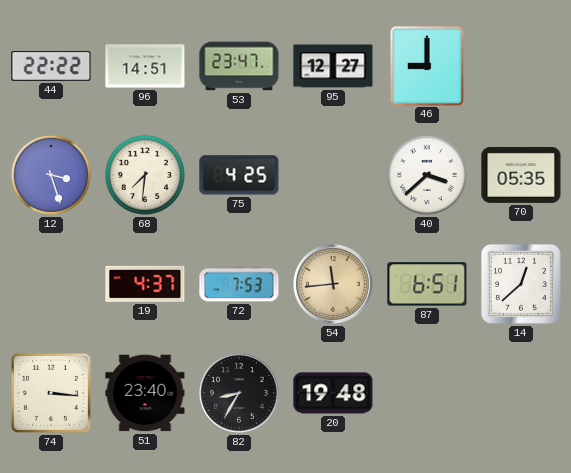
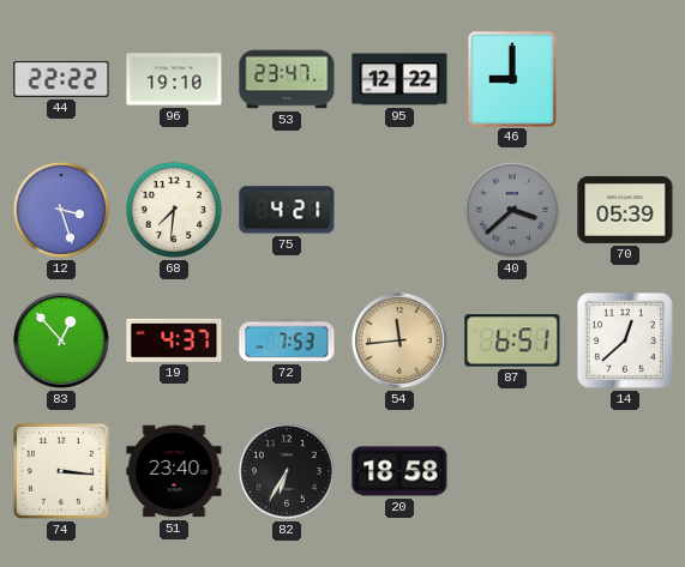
96: 14:51 -> 19:10
95: 12:27 -> 12:22
75: 4:25 -> 4:21
40 dial: white -> grey
70: 05:35 -> 05:39
83: none -> 12:53
82: 8:35 -> 6:35
20: 19:48 -> 18:58
